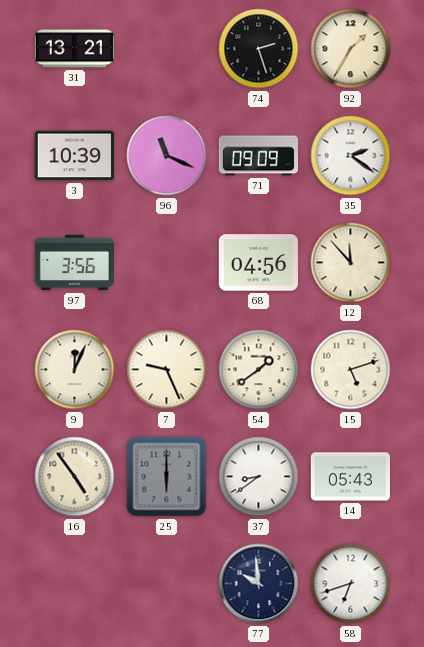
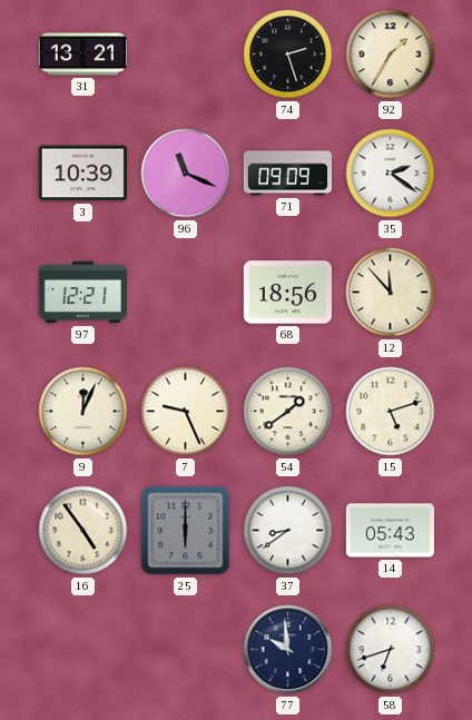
97: 3:56 -> 12:21
68: 04:56 -> 18:56
